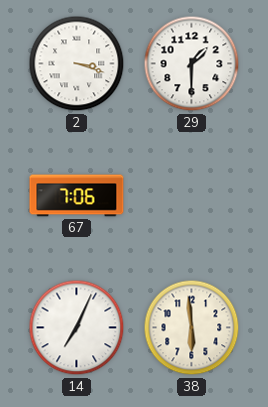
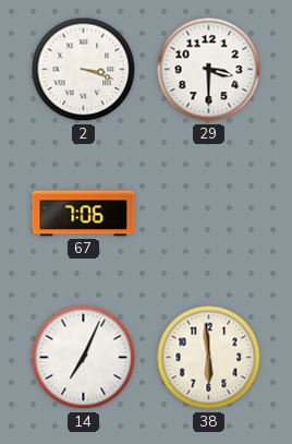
29: 1:30 -> 3:30
